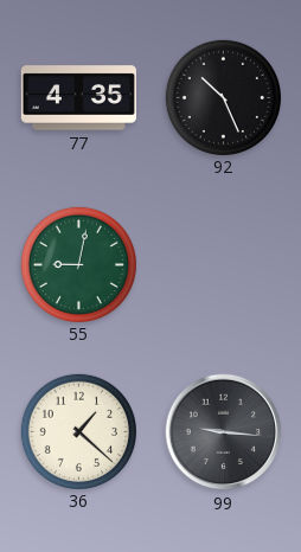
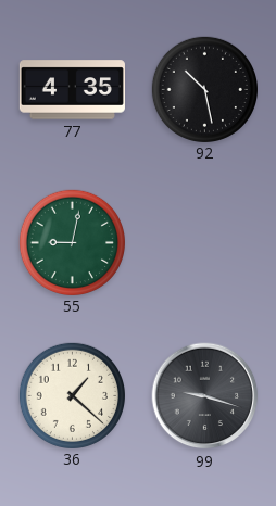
92: 10:26 -> 10:28
99: 9:16 -> 9:18
